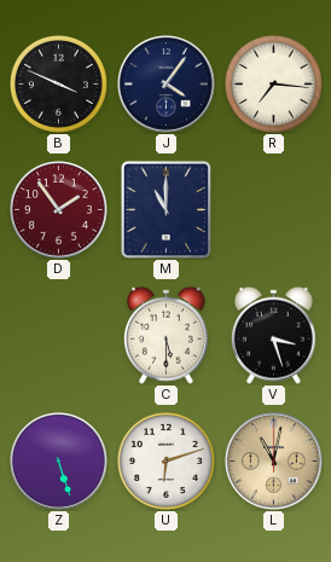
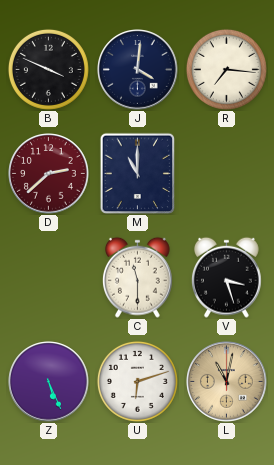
J: 4:06 -> 4:01
D: 1:54 -> 2:38
C: 5:30 -> 11:30
Z: 5:27 -> 5:26
